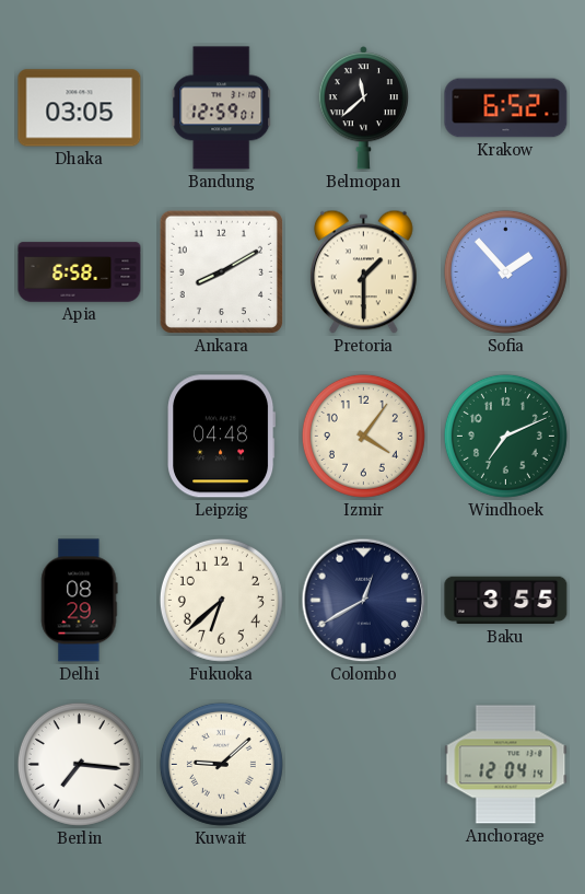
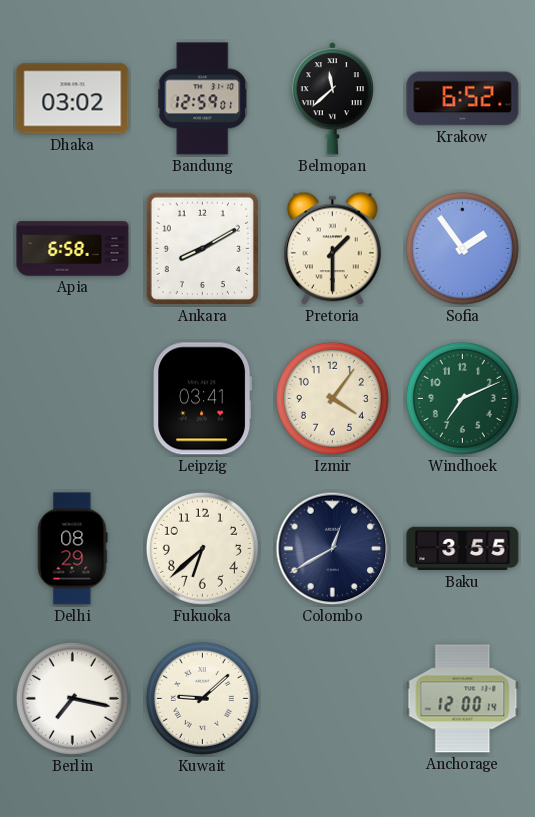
Dhaka: 03:05 -> 03:02
Sofia: 1:53 -> 1:54
Leipzig: 04:48 -> 03:41
Berlin: 7:16 -> 7:17
Anchorage: 12:04 -> 12:00
